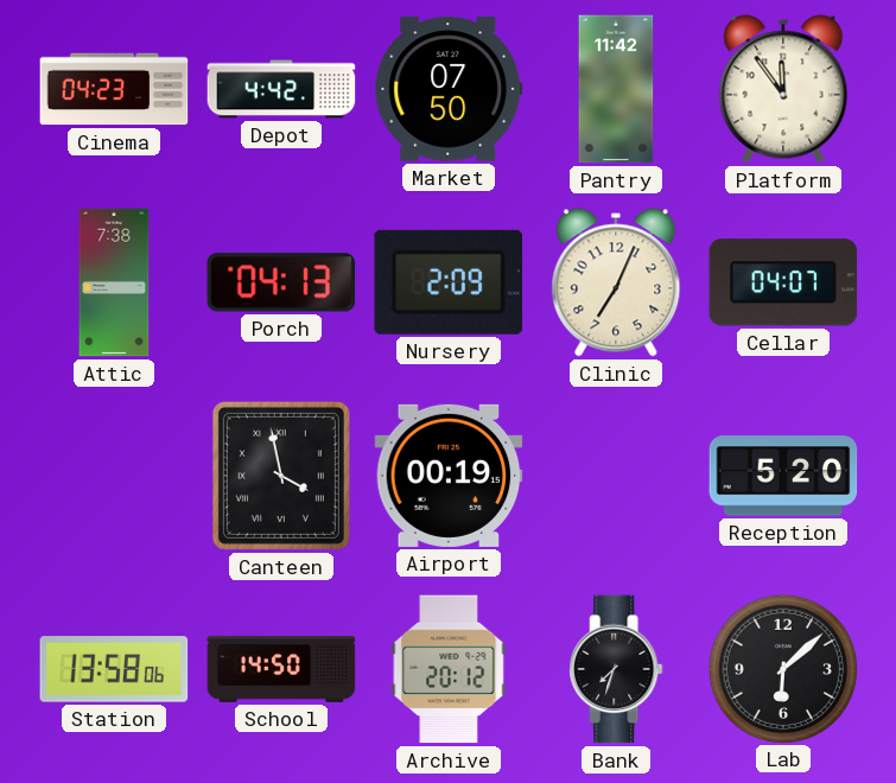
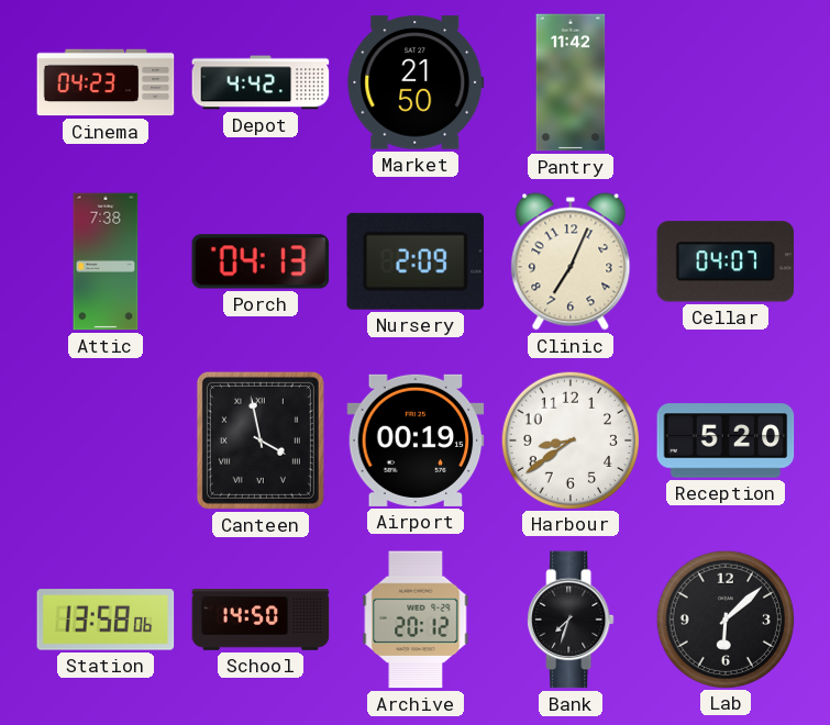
Market: 07:50 -> 21:50
Platform: 11:54 -> none
Harbour: none -> 8:39
